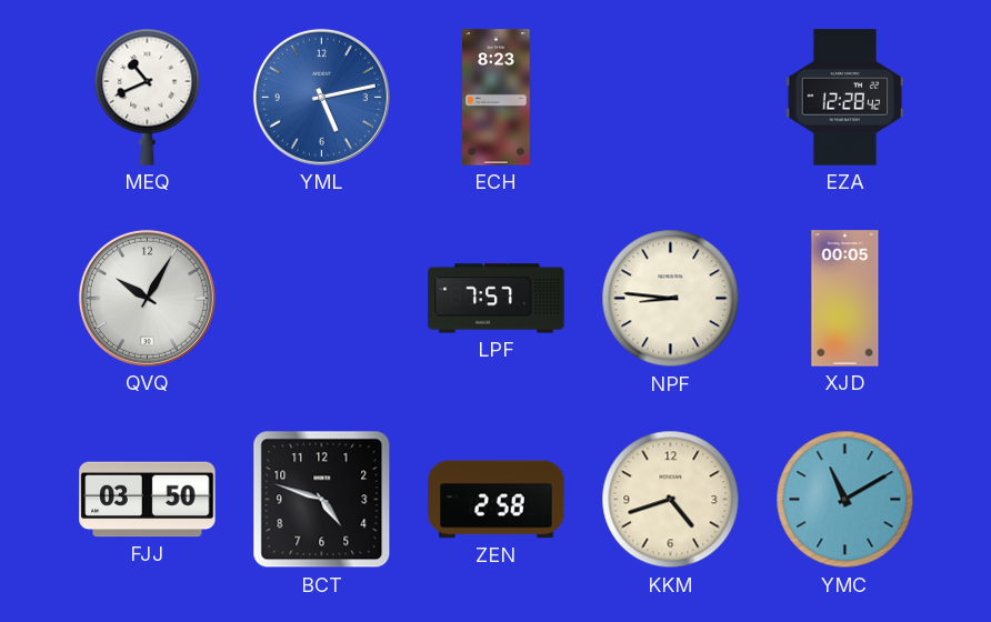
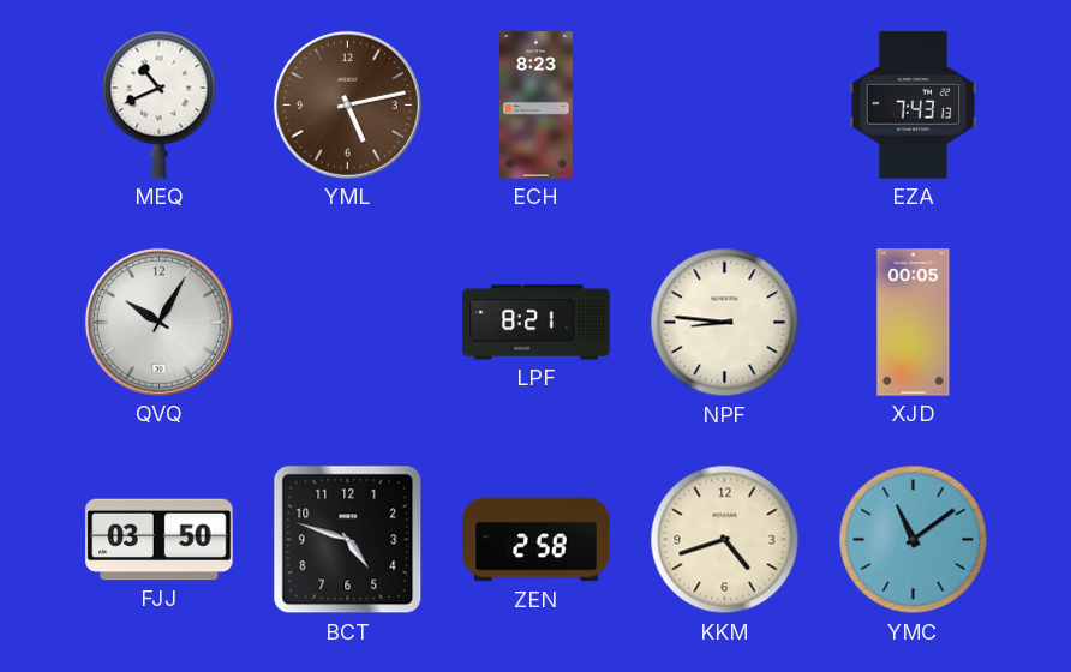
YML dial: blue -> brown
EZA: 12:28 -> 7:43
LPF: 7:57 -> 8:21
YMC: 11:10 -> 11:09
